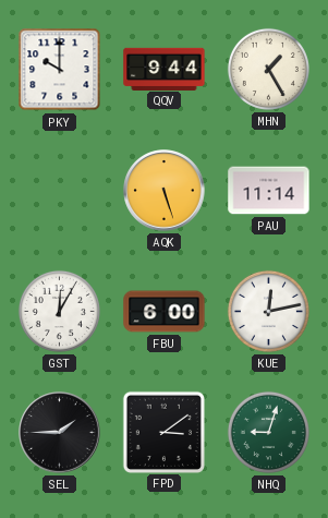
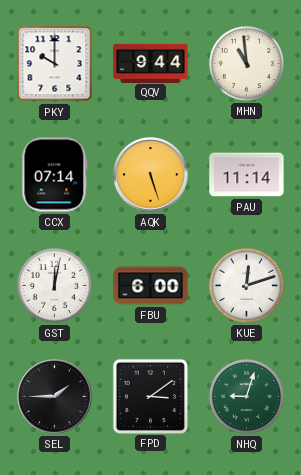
MHN: 1:25 -> 10:59
CCX: none -> 07:14
GST: 12:05 -> 12:02
KUE: 12:13 -> 12:12
